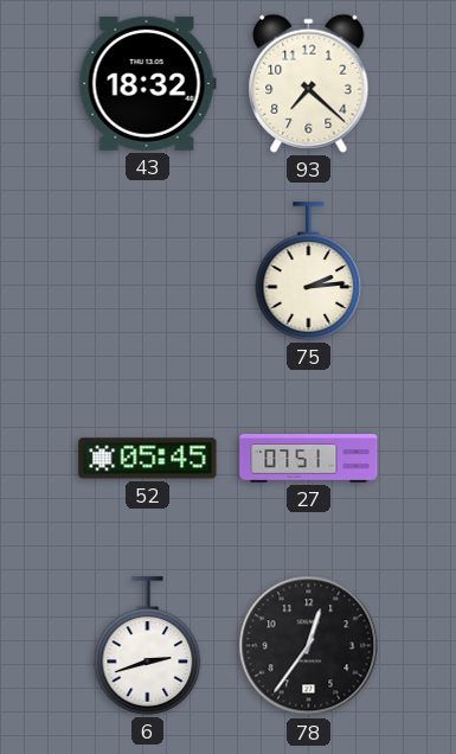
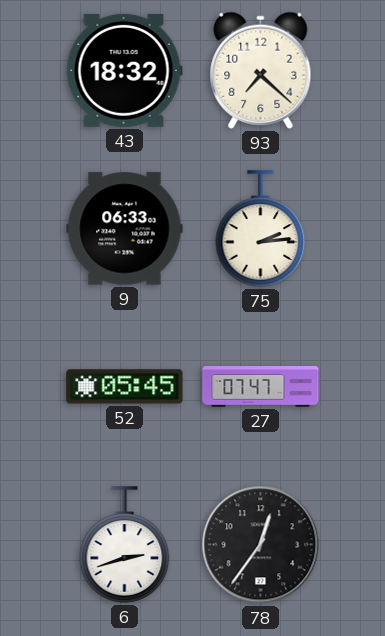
9: none -> 06:33
27: 07:51 -> 07:47
